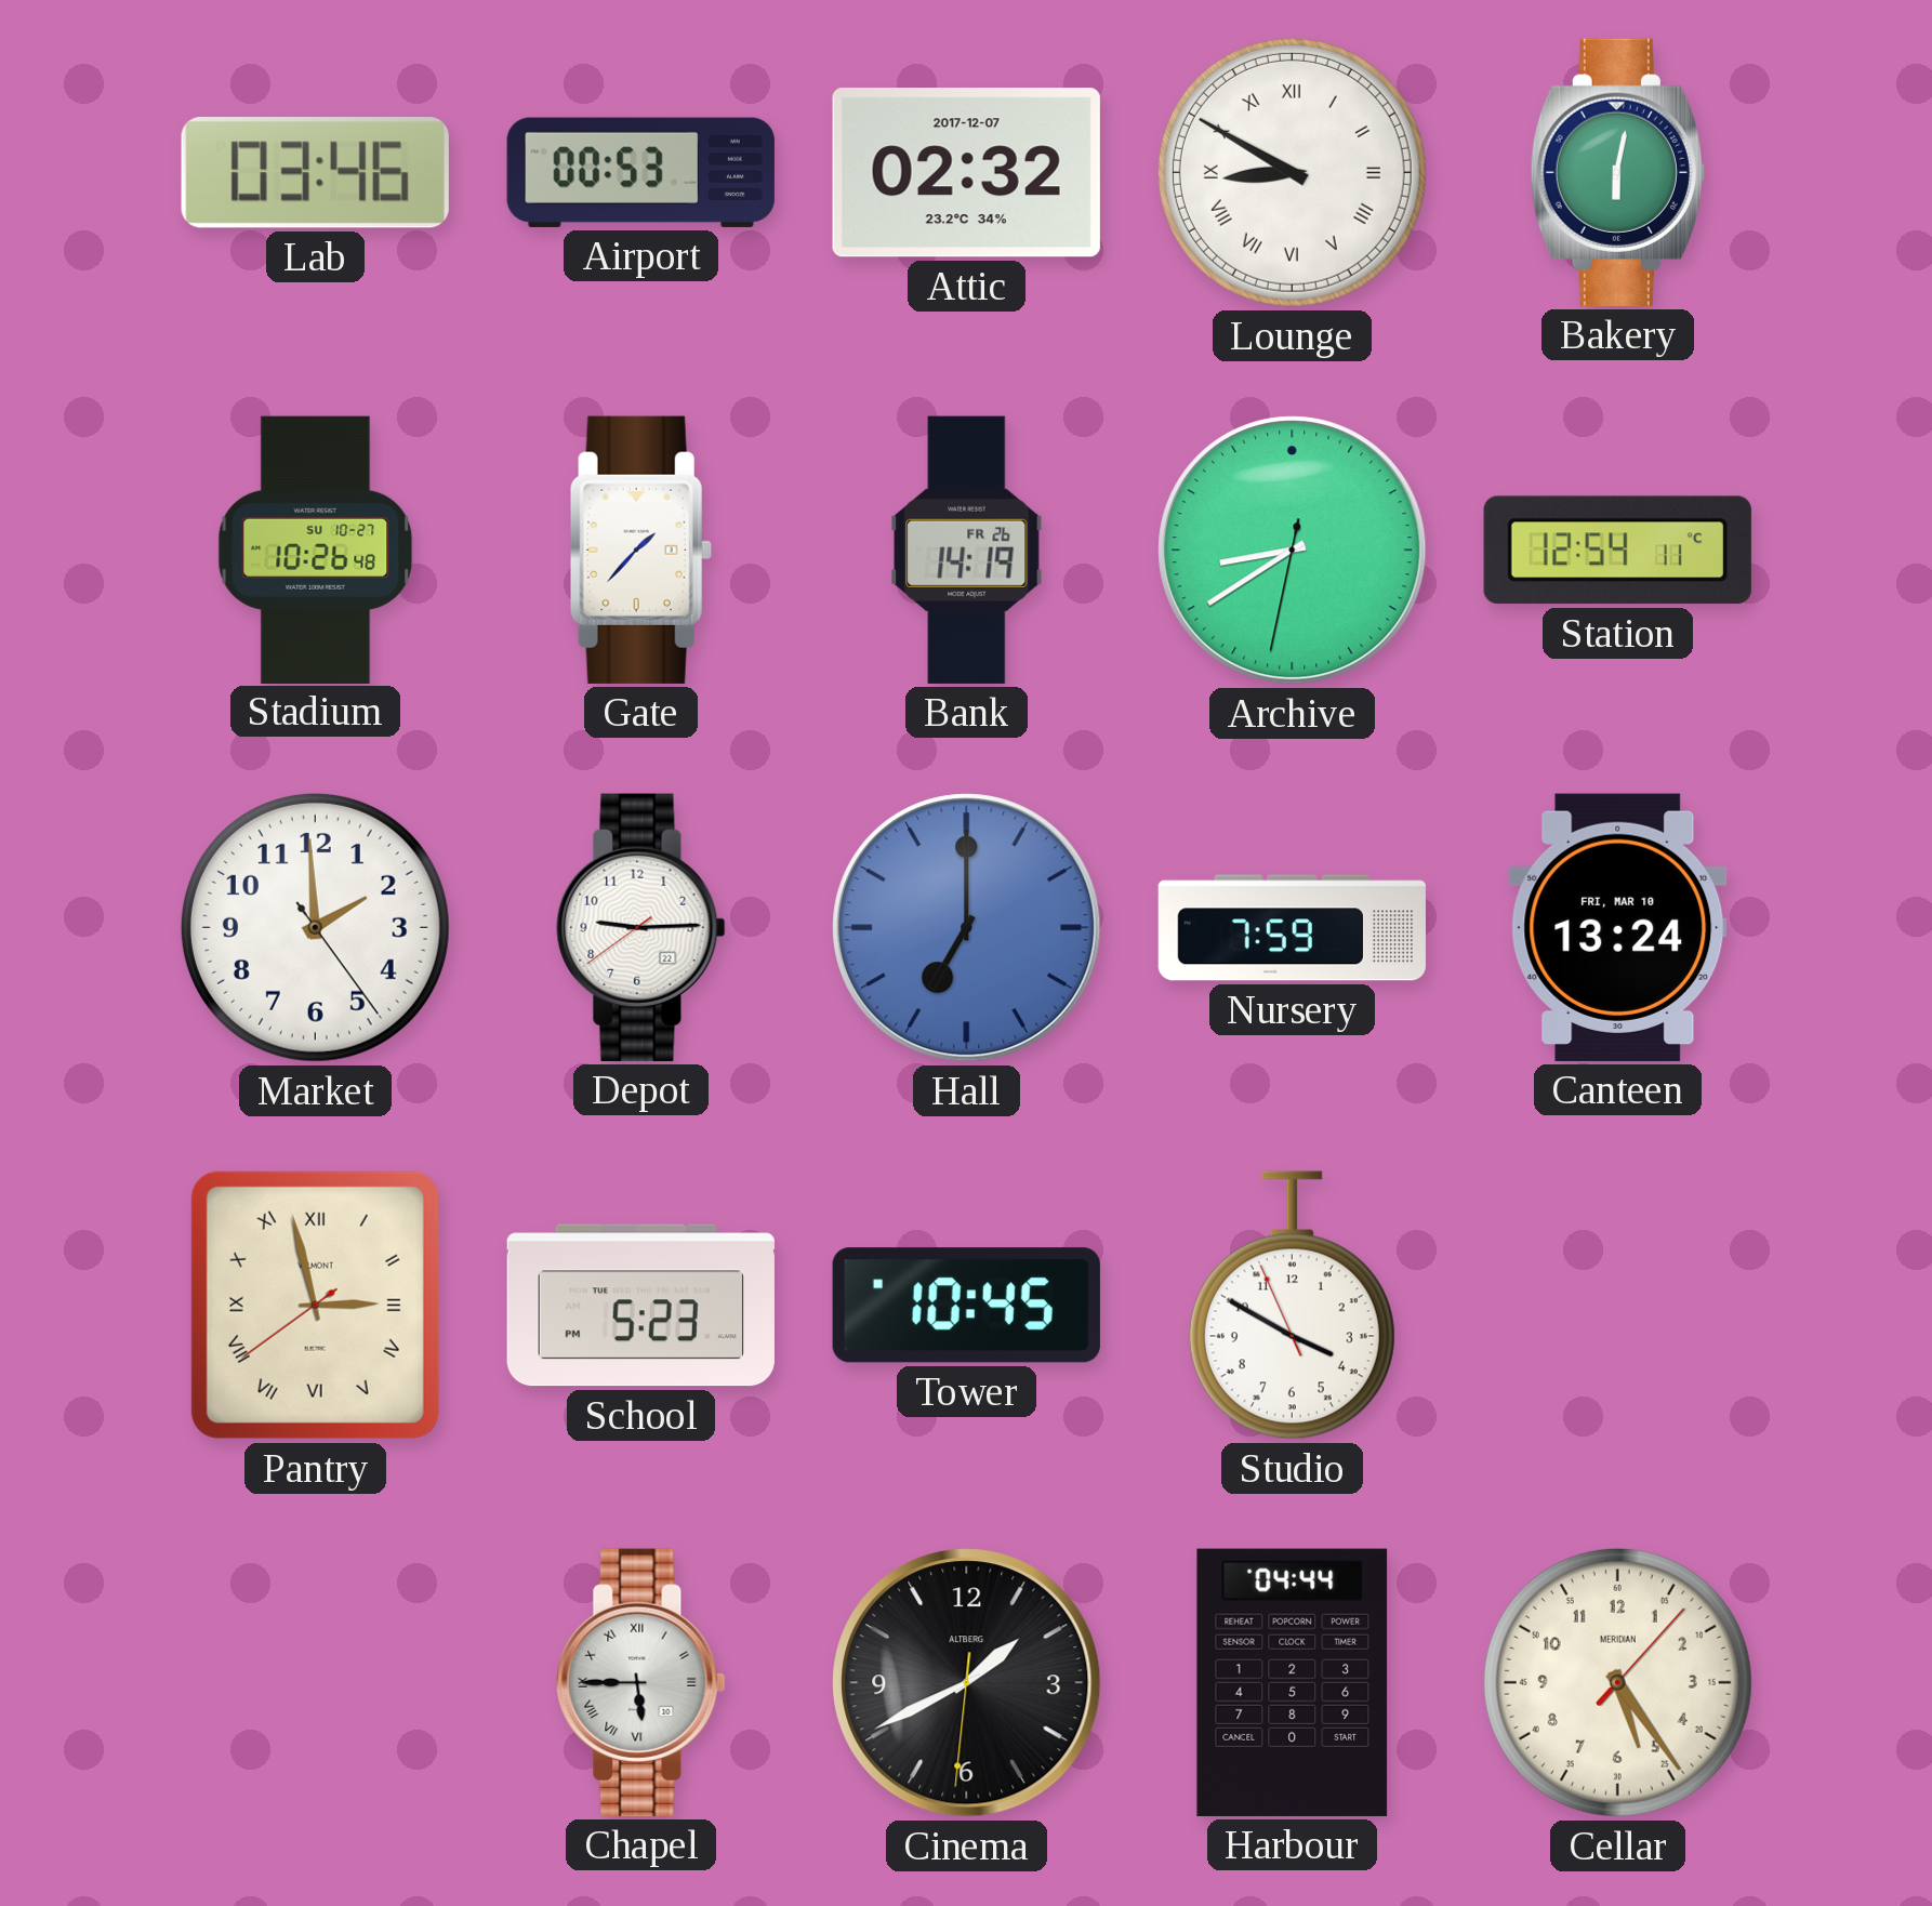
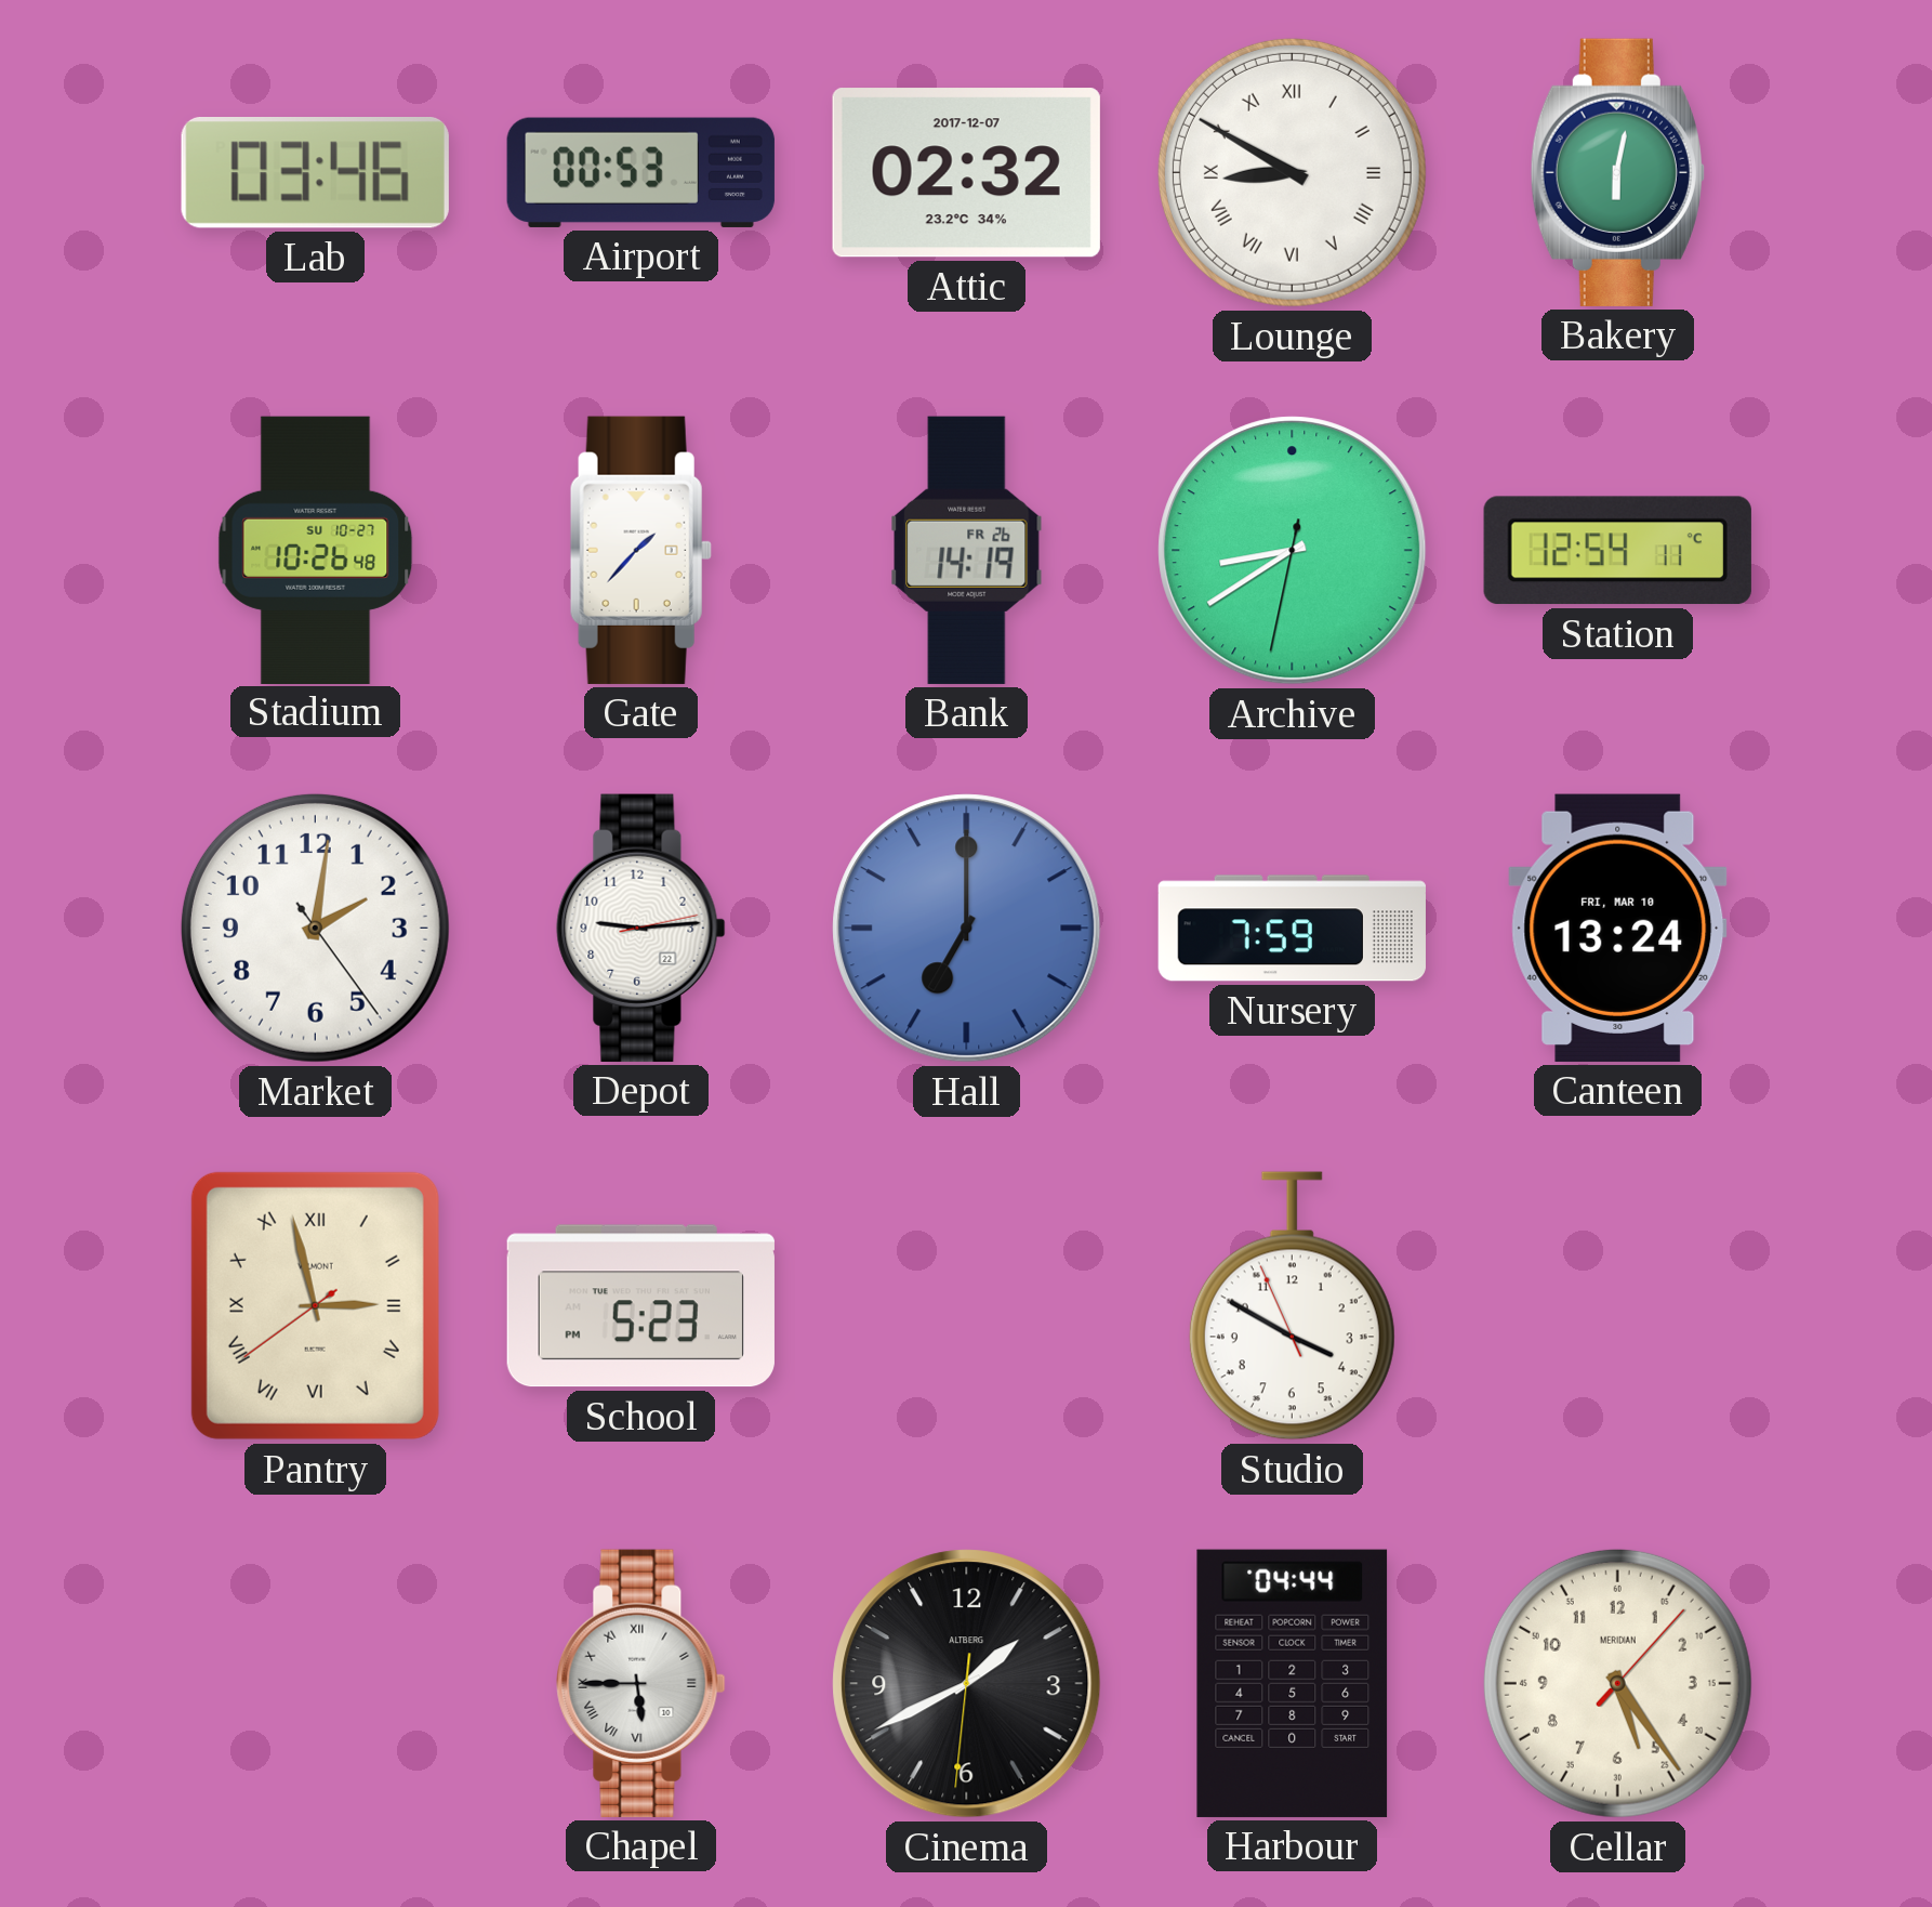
Market: 1:59 -> 2:01
Depot: 9:14:39 -> 9:14:13
Tower: 10:45 -> none
